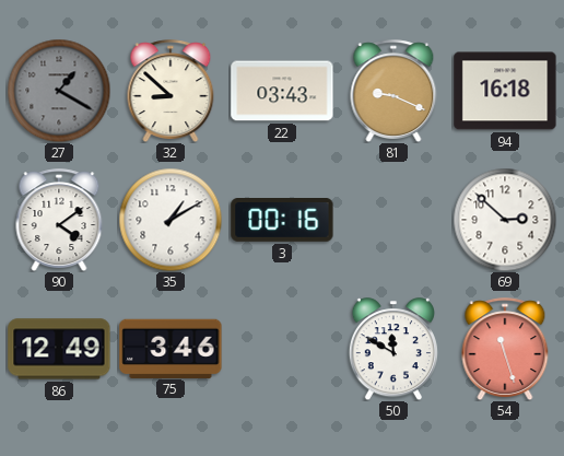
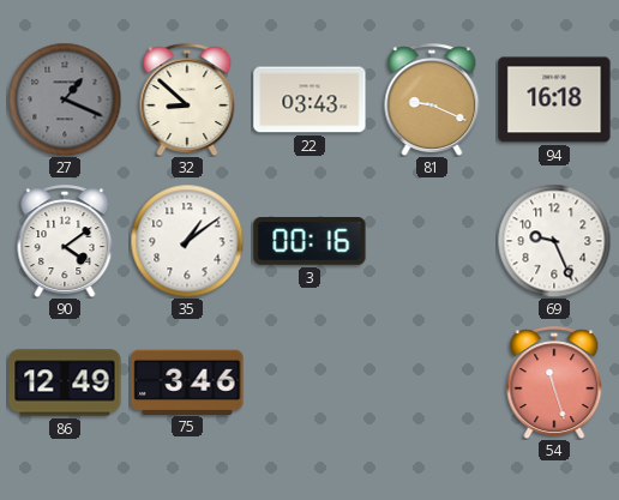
27: 1:20 -> 1:19
35: 1:10 -> 1:09
69: 2:52 -> 9:26
50: 11:50 -> none
